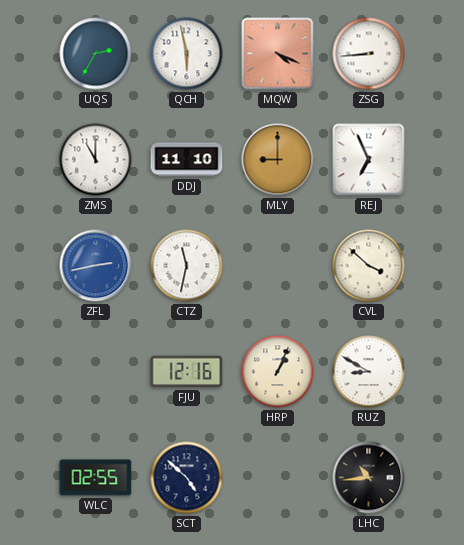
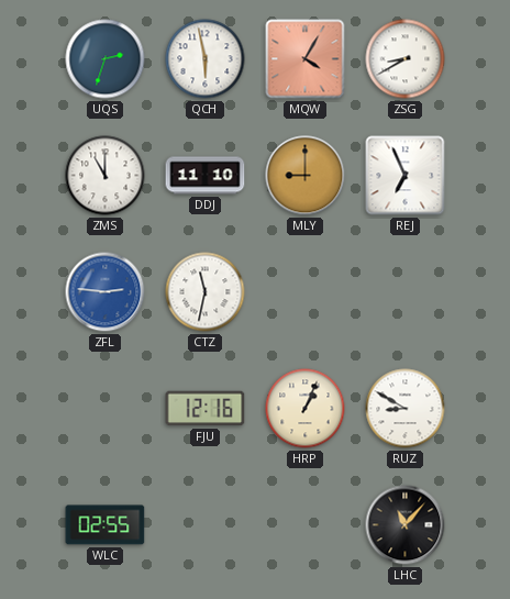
UQS: 2:35 -> 2:33
MQW: 4:19 -> 4:05
ZSG: 8:44 -> 8:40
ZFL: 2:43 -> 2:46
CVL: 3:52 -> none
SCT: 4:52 -> none
LHC: 10:44 -> 11:07
